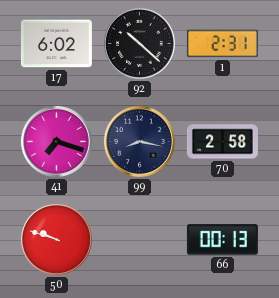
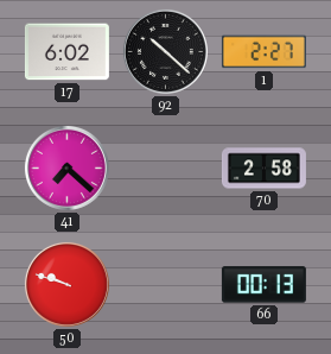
1: 2:31 -> 2:27
41: 7:18 -> 7:22
99: 8:17 -> none
